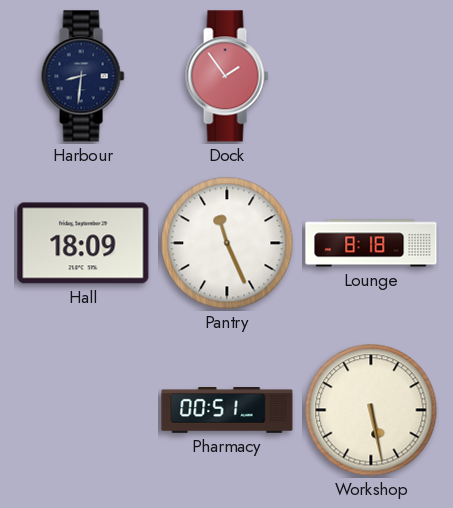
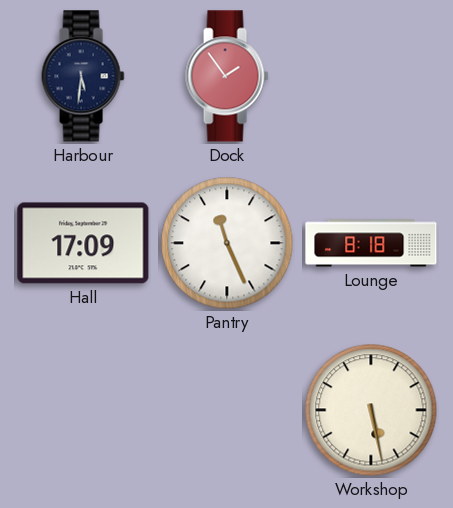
Harbour: 8:31 -> 5:31
Hall: 18:09 -> 17:09
Pharmacy: 00:51 -> none
